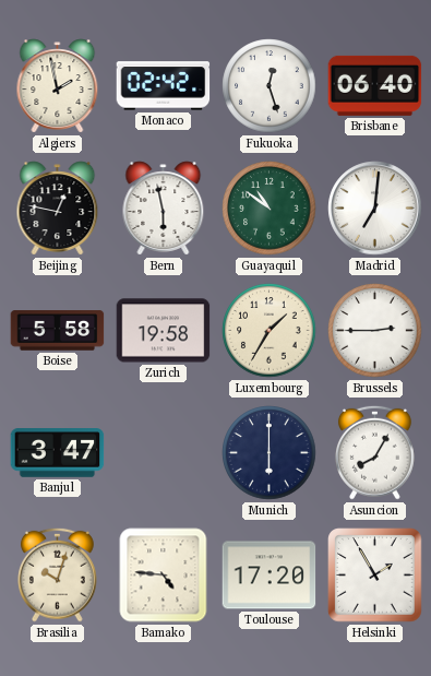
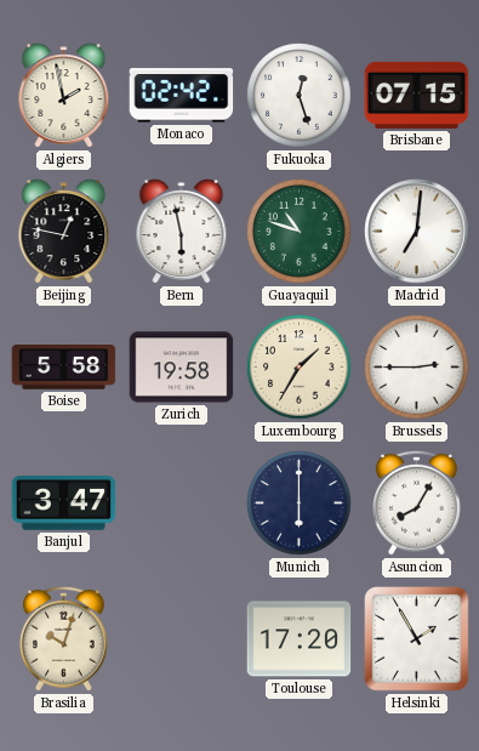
Brisbane: 06:40 -> 07:15
Guayaquil: 10:51 -> 10:48
Bamako: 4:46 -> none
